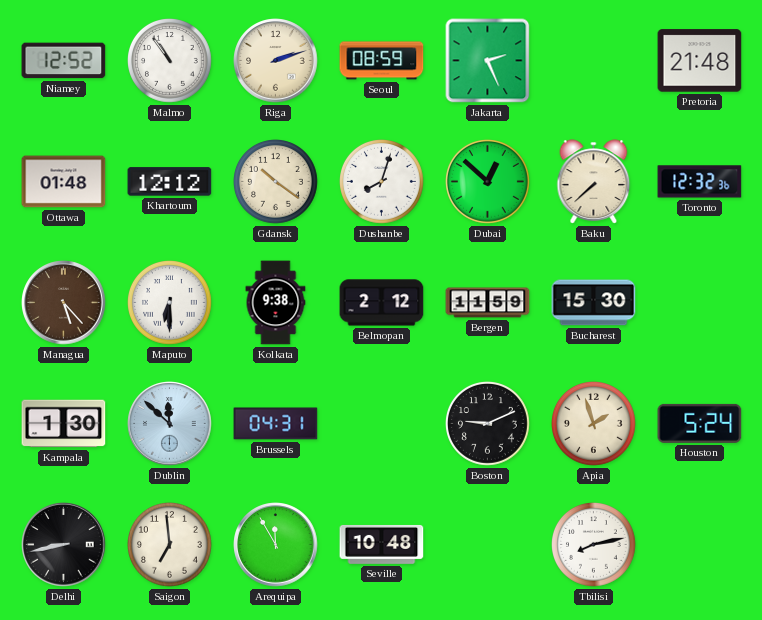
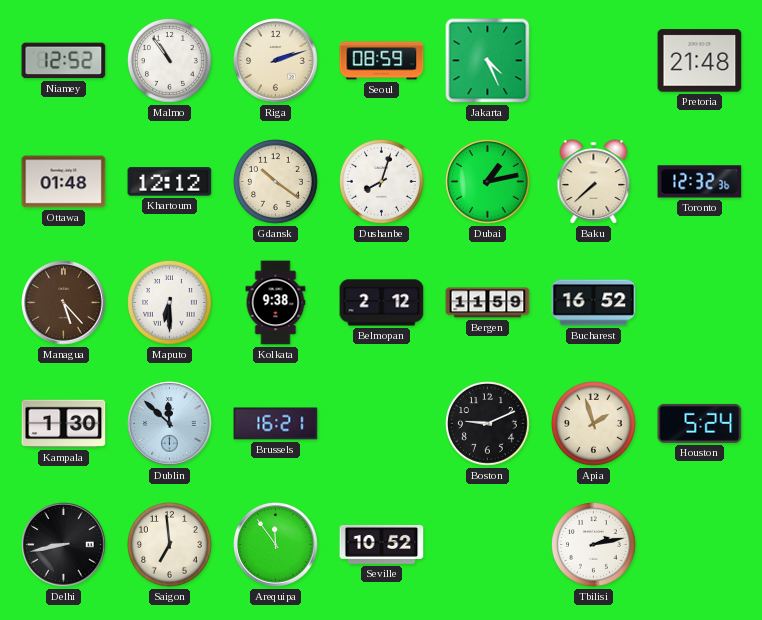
Jakarta: 2:26 -> 4:26
Dubai: 12:52 -> 1:13
Bucharest: 15:30 -> 16:52
Brussels: 04:31 -> 16:21
Arequipa: 11:55 -> 11:54
Seville: 10:48 -> 10:52
Tbilisi: 8:13 -> 2:13
